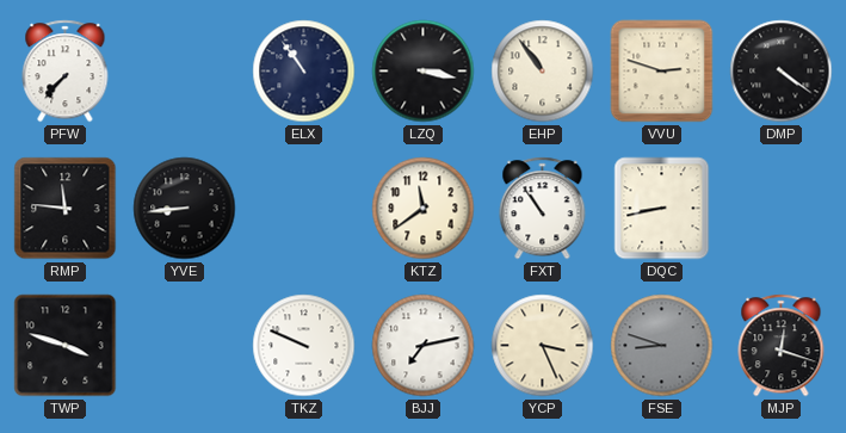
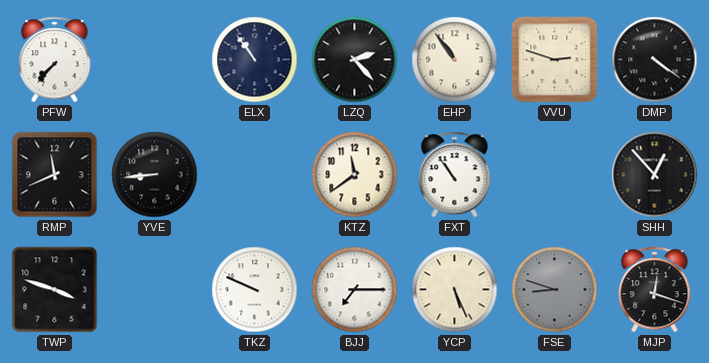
LZQ: 3:17 -> 2:23
RMP: 11:46 -> 11:41
DQC: 8:43 -> none
SHH: none -> 12:53
BJJ: 7:13 -> 7:15
YCP: 3:26 -> 5:26
